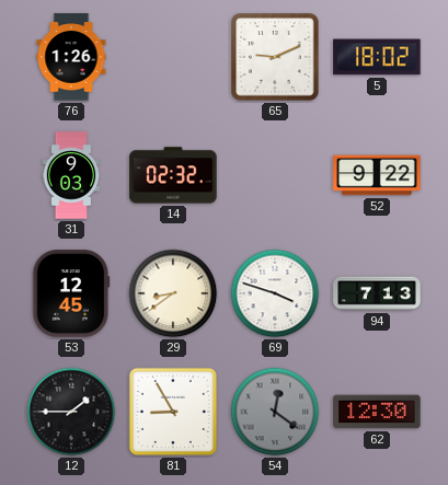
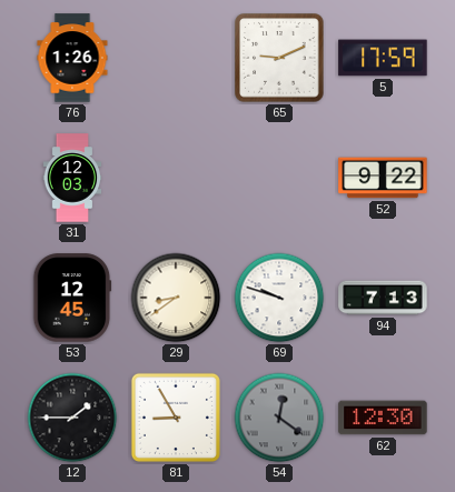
5: 18:02 -> 17:59
31: 9:03 -> 12:03
14: 02:32 -> none
69: 3:48 -> 9:48
